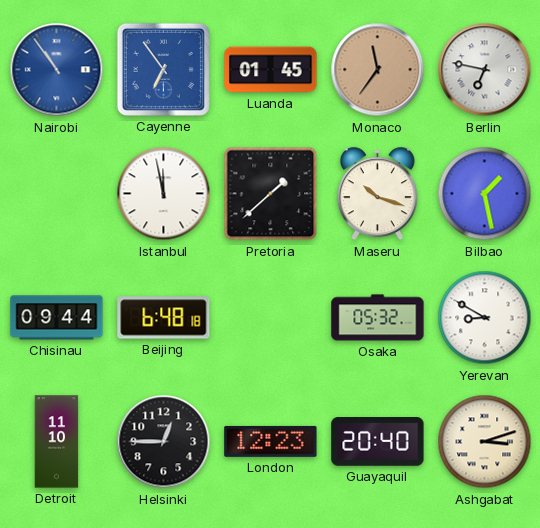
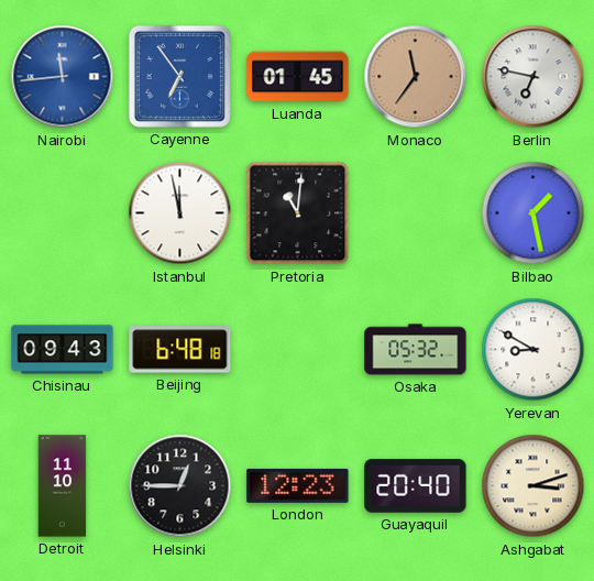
Nairobi: 10:54 -> 11:44
Pretoria: 1:38 -> 11:01
Maseru: 10:18 -> none
Chisinau: 09:44 -> 09:43
